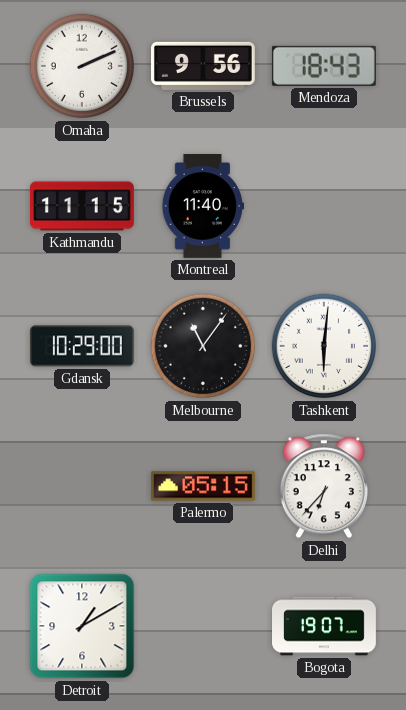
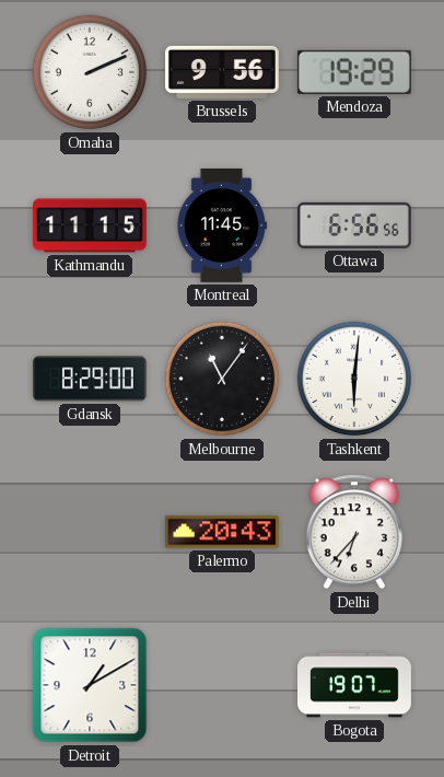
Mendoza: 18:43 -> 19:29
Montreal: 11:40 -> 11:45
Ottawa: none -> 6:56
Gdansk: 10:29 -> 8:29
Palermo: 05:15 -> 20:43
